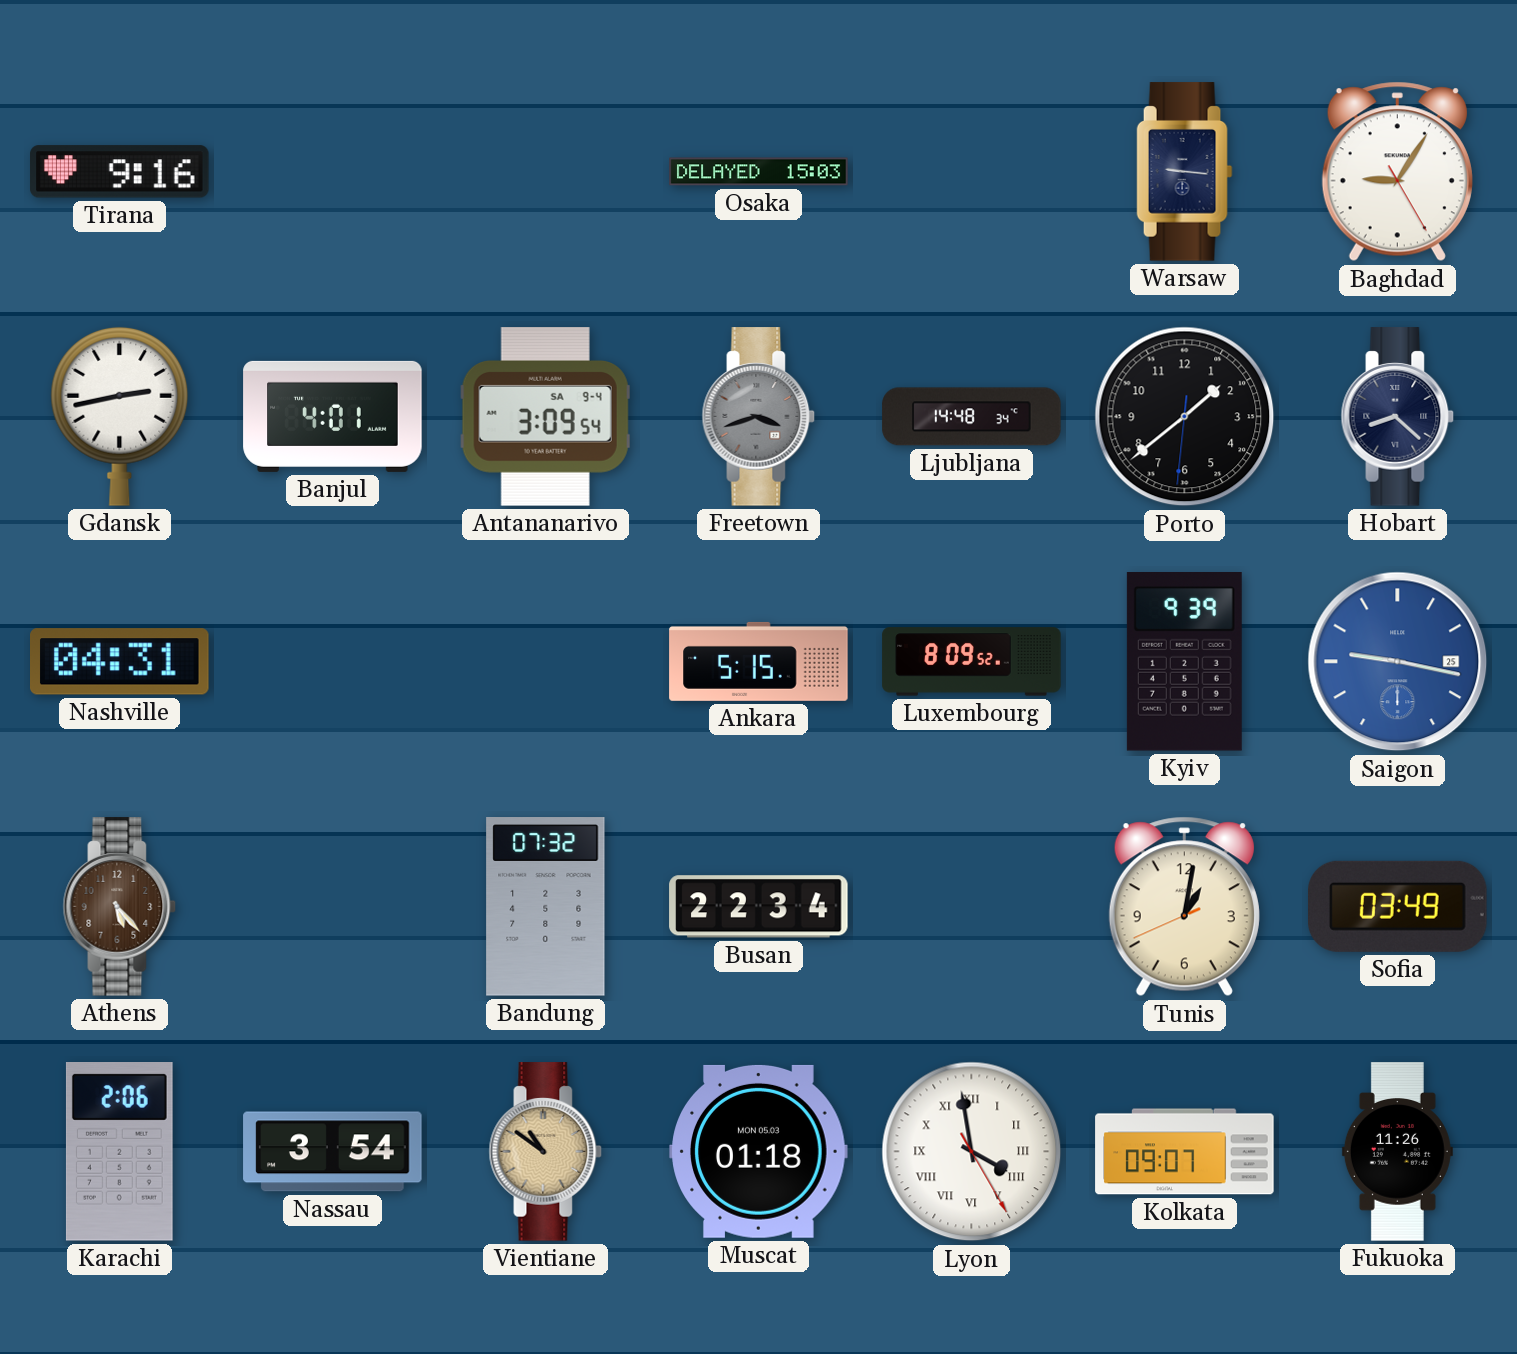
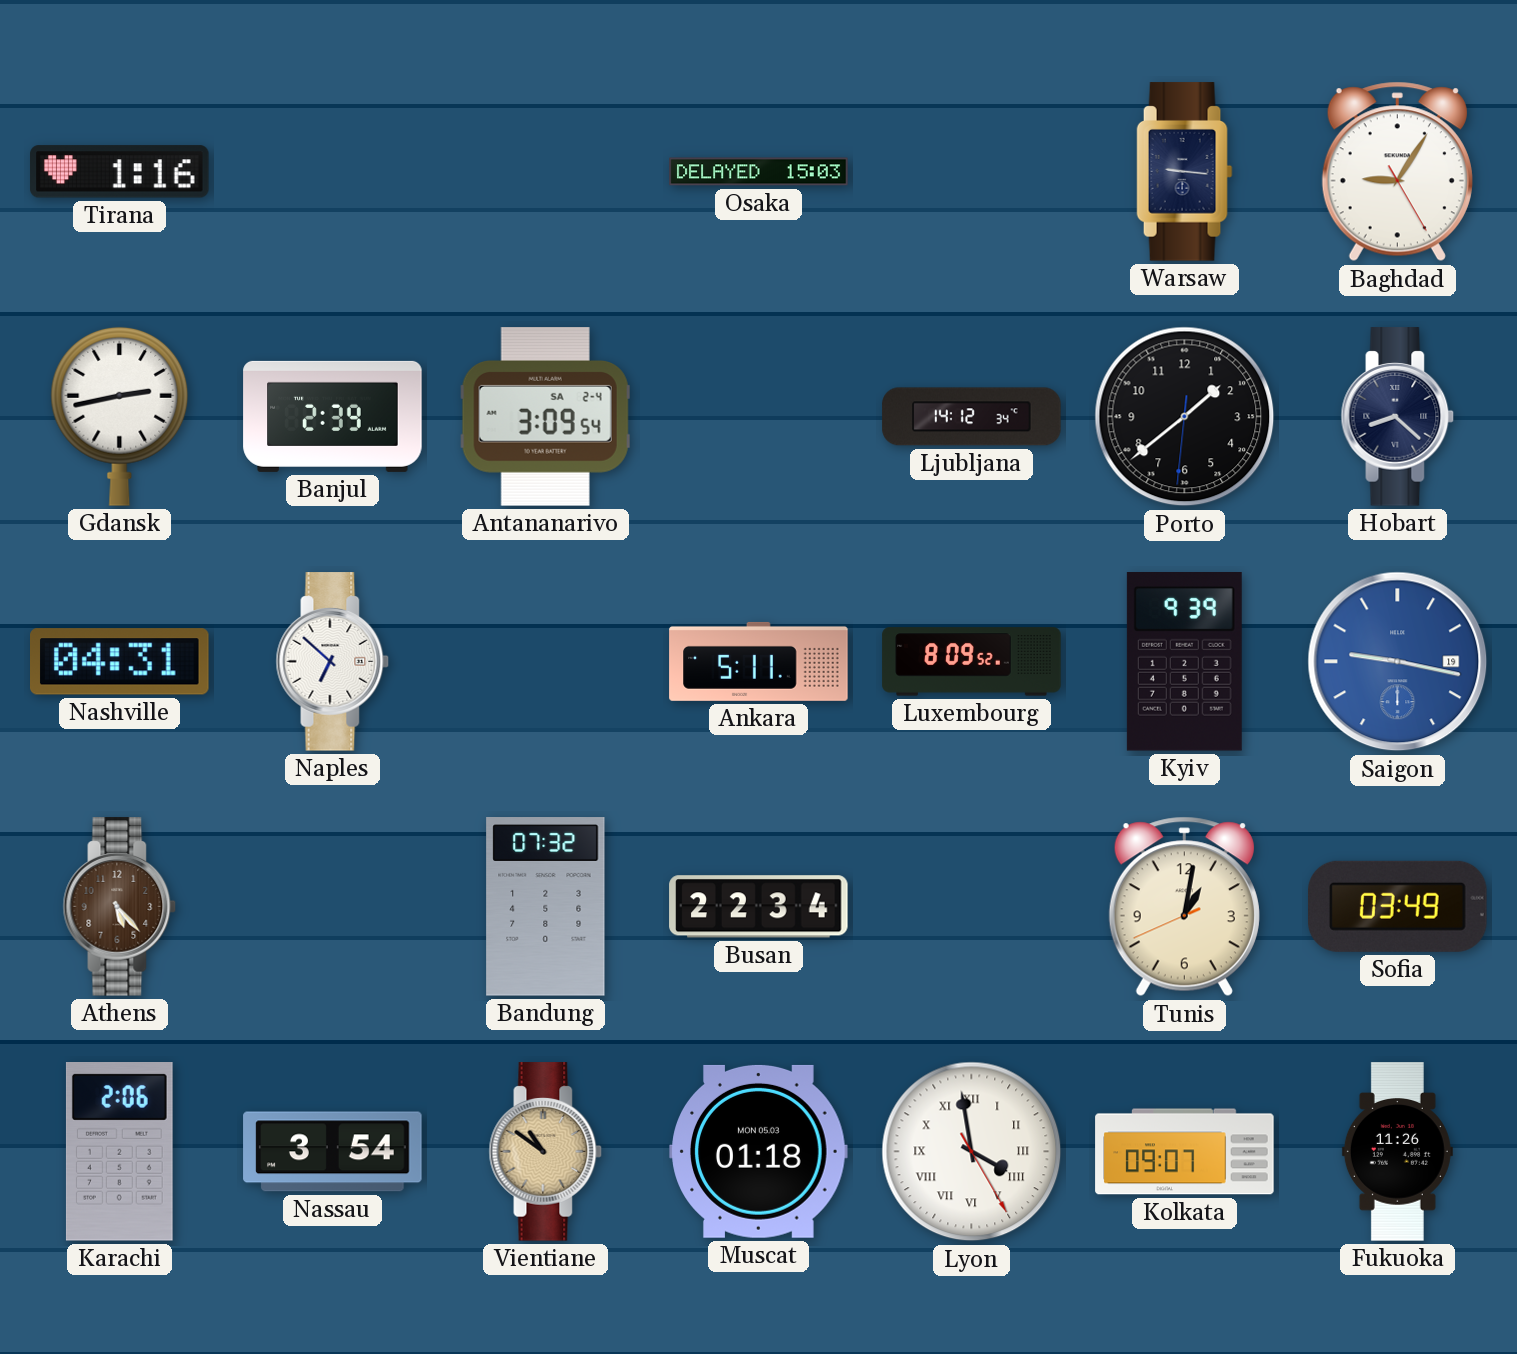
Tirana: 9:16 -> 1:16
Banjul: 4:01 -> 2:39
Antananarivo date: SA 9-4 -> SA 2-4
Freetown: 3:42 -> none
Ljubljana: 14:48 -> 14:12
Naples: none -> 6:52
Ankara: 5:15 -> 5:11
Saigon date: 25 -> 19
